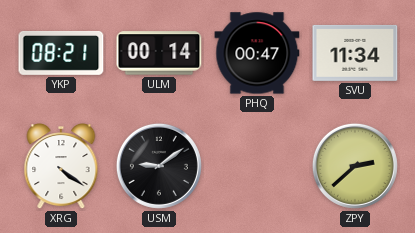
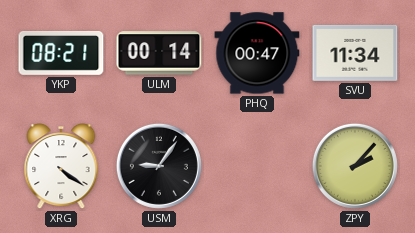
USM: 9:09 -> 9:06
ZPY: 2:38 -> 2:07
